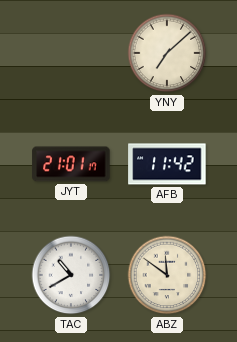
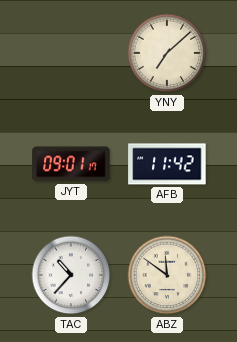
JYT: 21:01 -> 09:01
TAC: 10:40 -> 10:37
